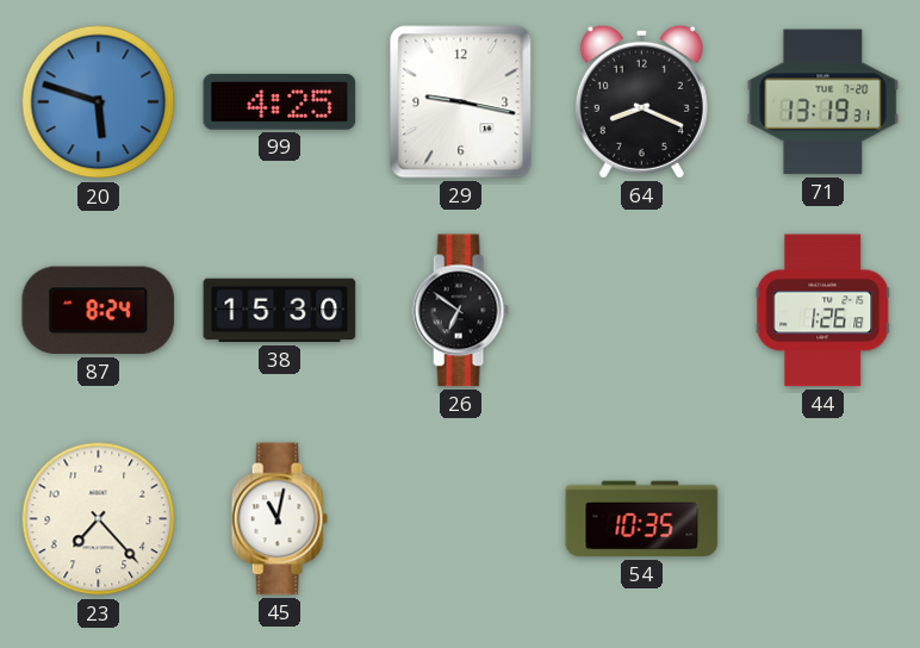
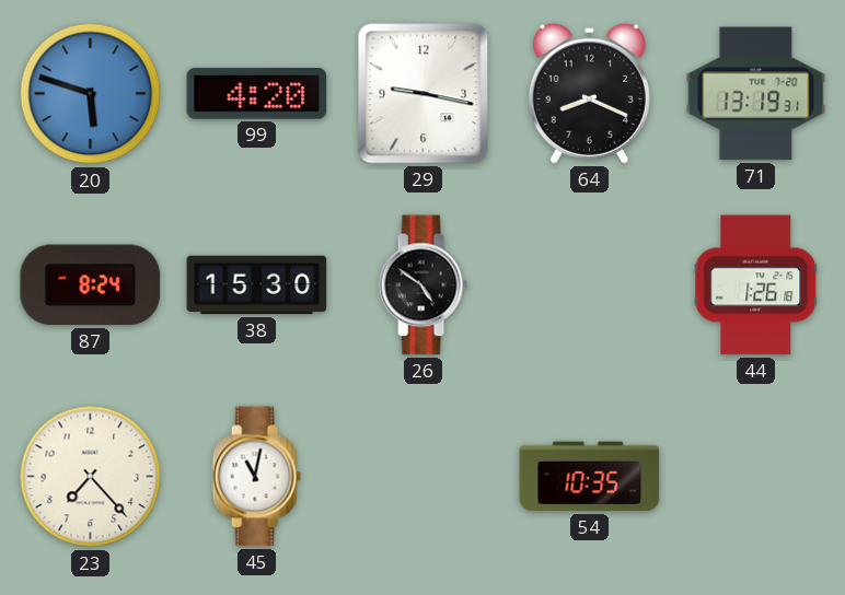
99: 4:25 -> 4:20
26: 6:51 -> 4:51
